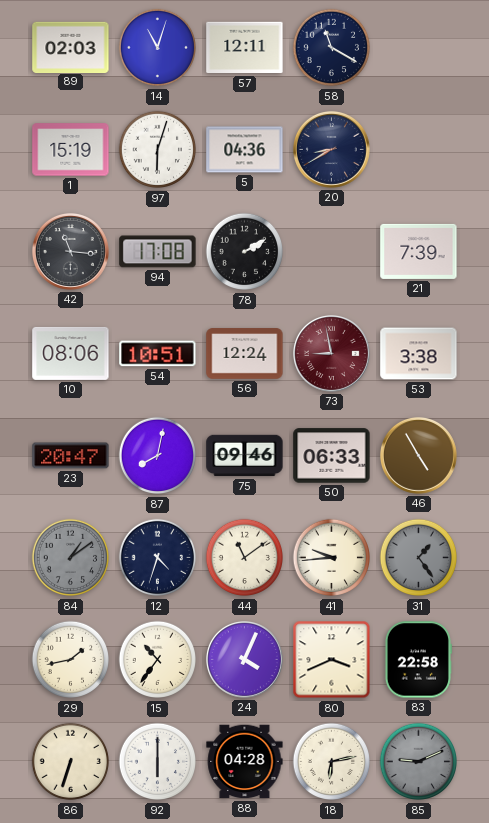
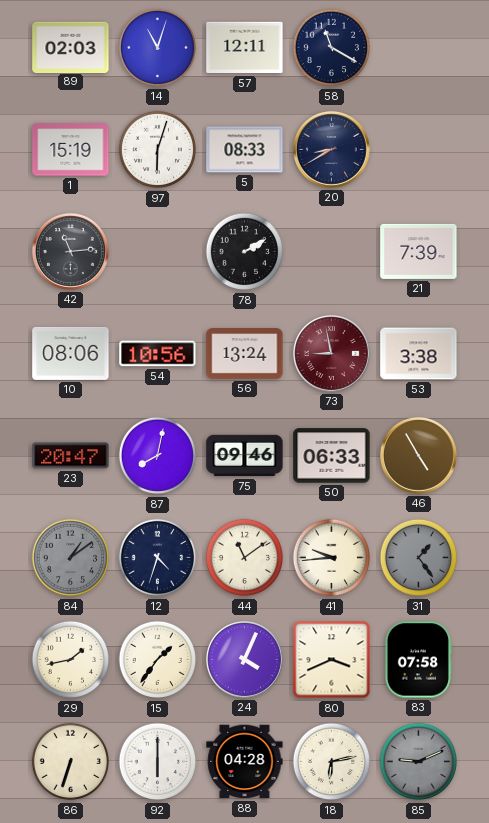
5: 04:36 -> 08:33
42: 11:16 -> 11:14
94: 17:08 -> none
54: 10:51 -> 10:56
56: 12:24 -> 13:24
15: 10:36 -> 1:36
83: 22:58 -> 07:58
